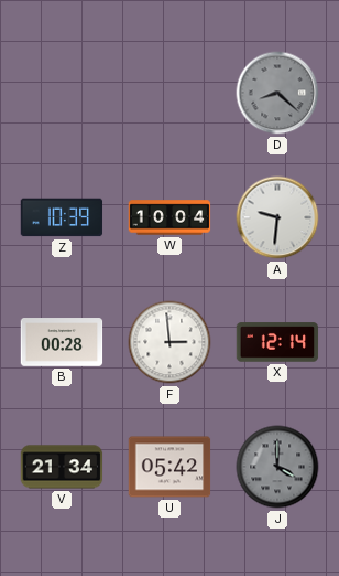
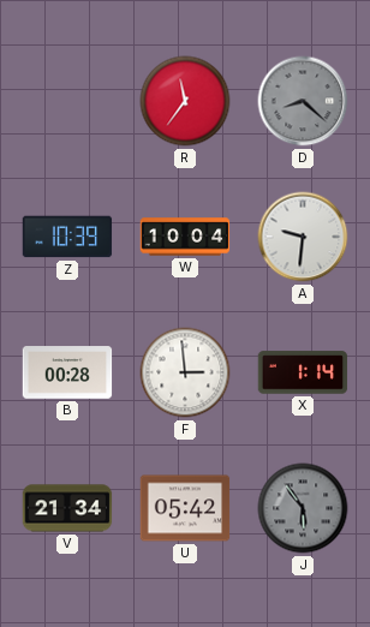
R: none -> 11:36
X: 12:14 -> 1:14
J: 4:00 -> 5:54
